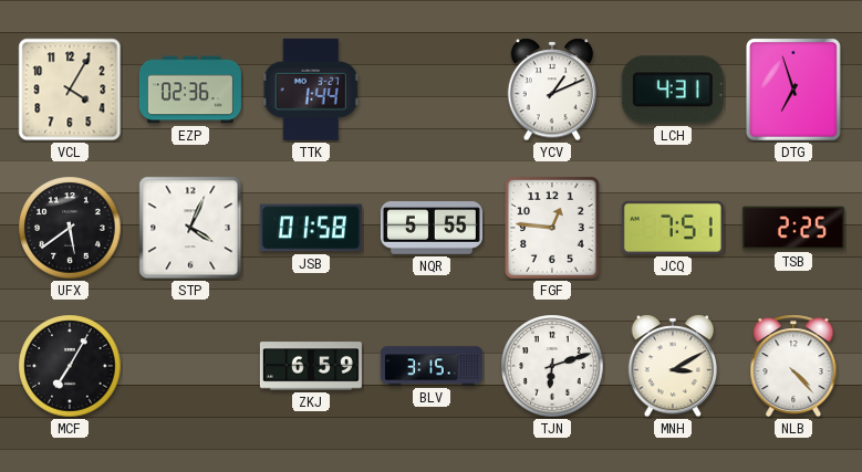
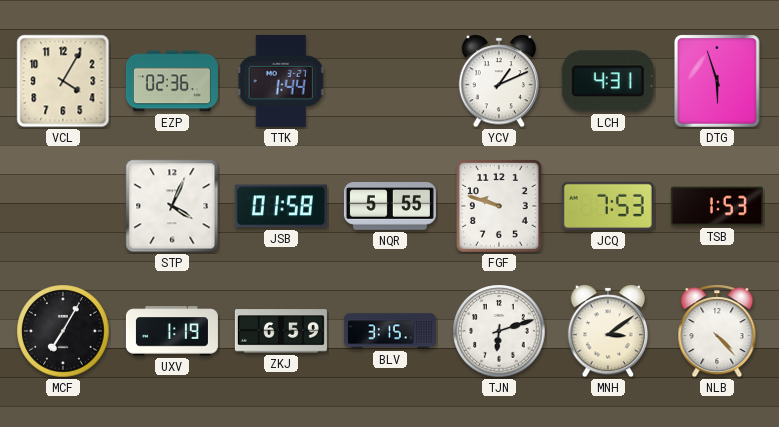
DTG: 6:57 -> 5:57
UFX: 5:39 -> none
FGF: 12:46 -> 9:48
JCQ: 7:51 -> 7:53
TSB: 2:25 -> 1:53
UXV: none -> 1:19
MNH: 3:10 -> 3:09
